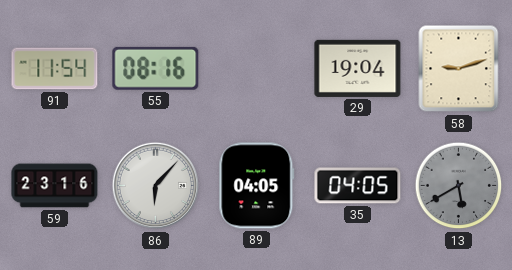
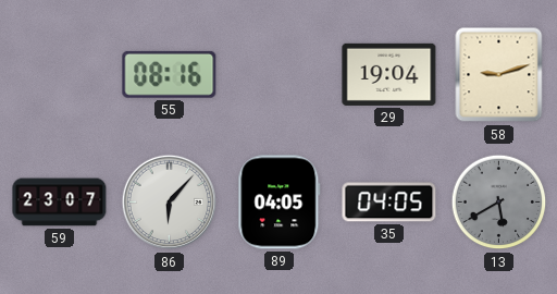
91: 11:54 -> none
59: 23:16 -> 23:07
